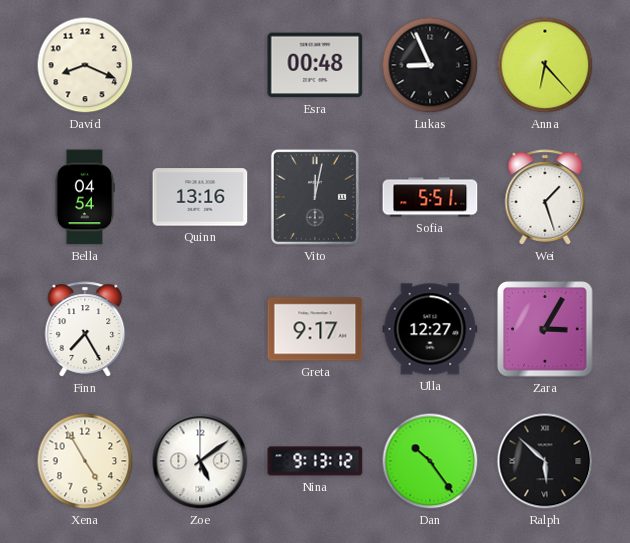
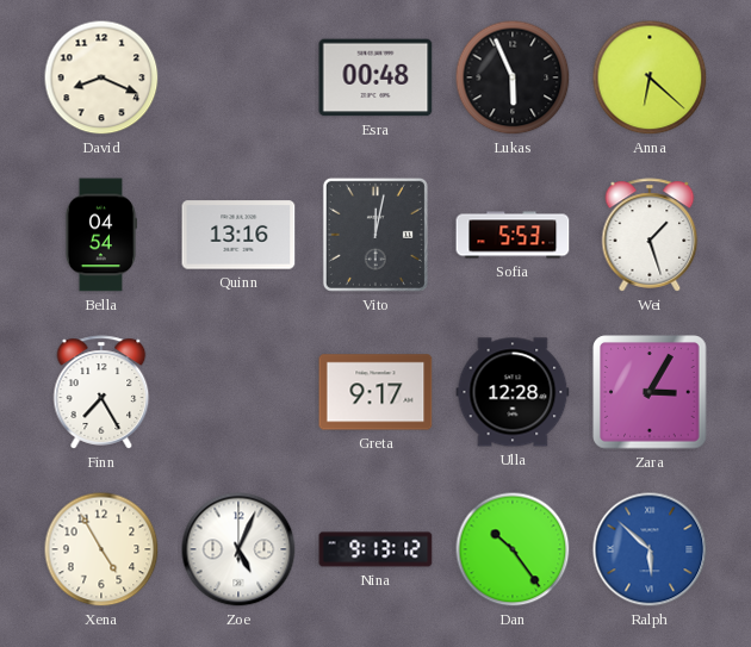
Lukas: 8:56 -> 5:56
Anna: 6:23 -> 6:22
Sofia: 5:51 -> 5:53
Ulla: 12:27 -> 12:28
Zoe: 5:09 -> 5:04
Ralph dial: black -> blue
